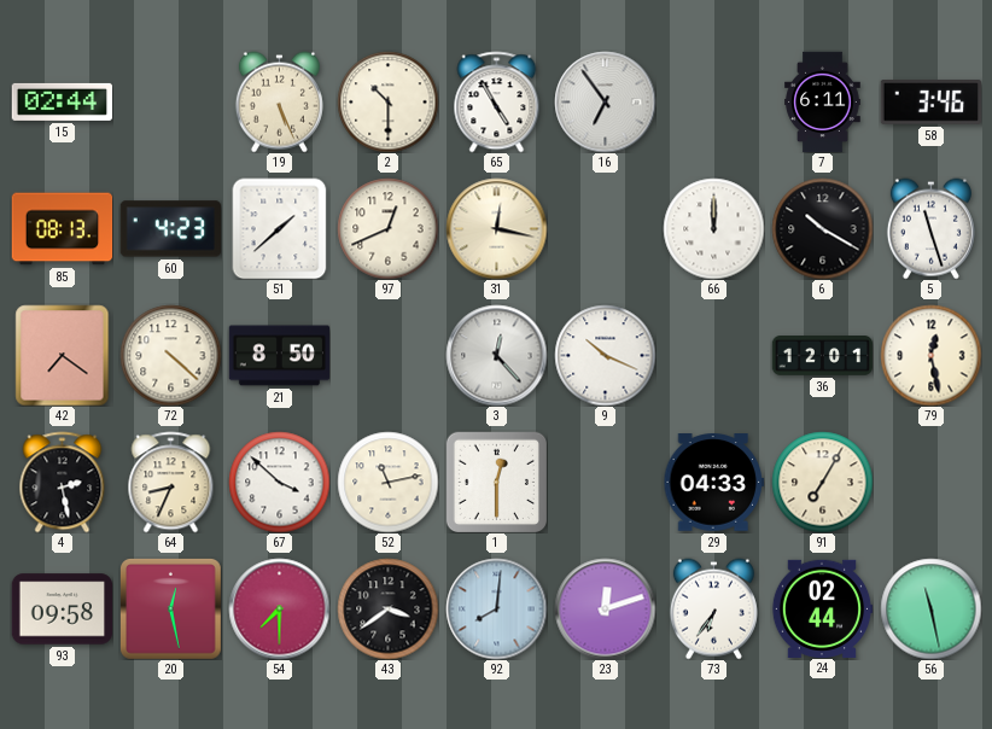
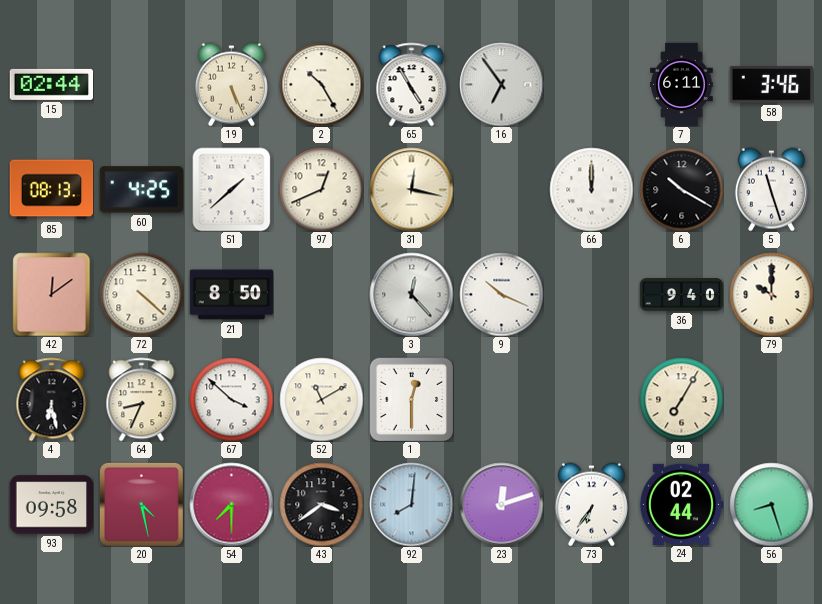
2: 10:30 -> 10:25
60: 4:23 -> 4:25
42: 7:21 -> 12:09
36: 12:01 -> 9:40
79: 12:28 -> 10:00
4: 2:28 -> 6:28
52: 11:13 -> 11:10
29: 04:33 -> none
20: 12:28 -> 4:28
56: 11:28 -> 8:27
